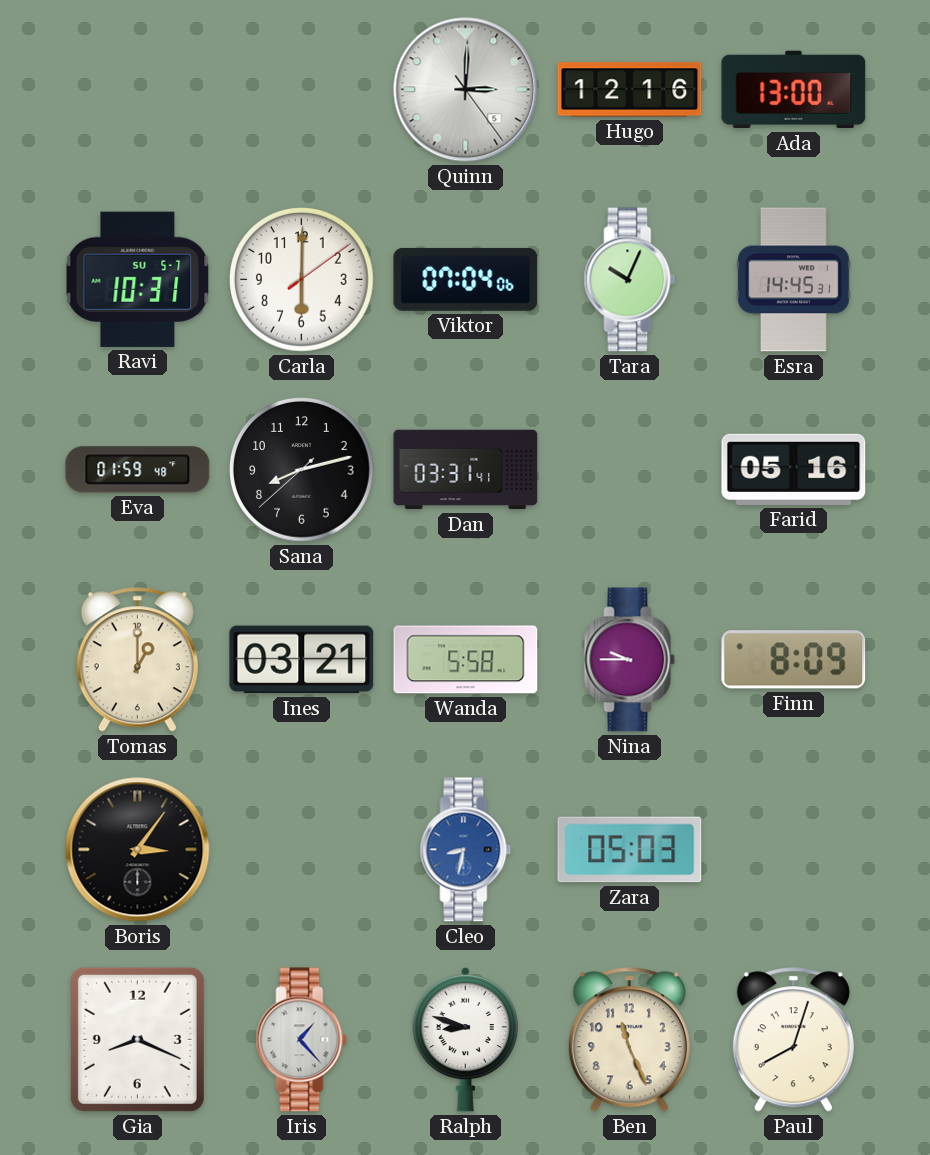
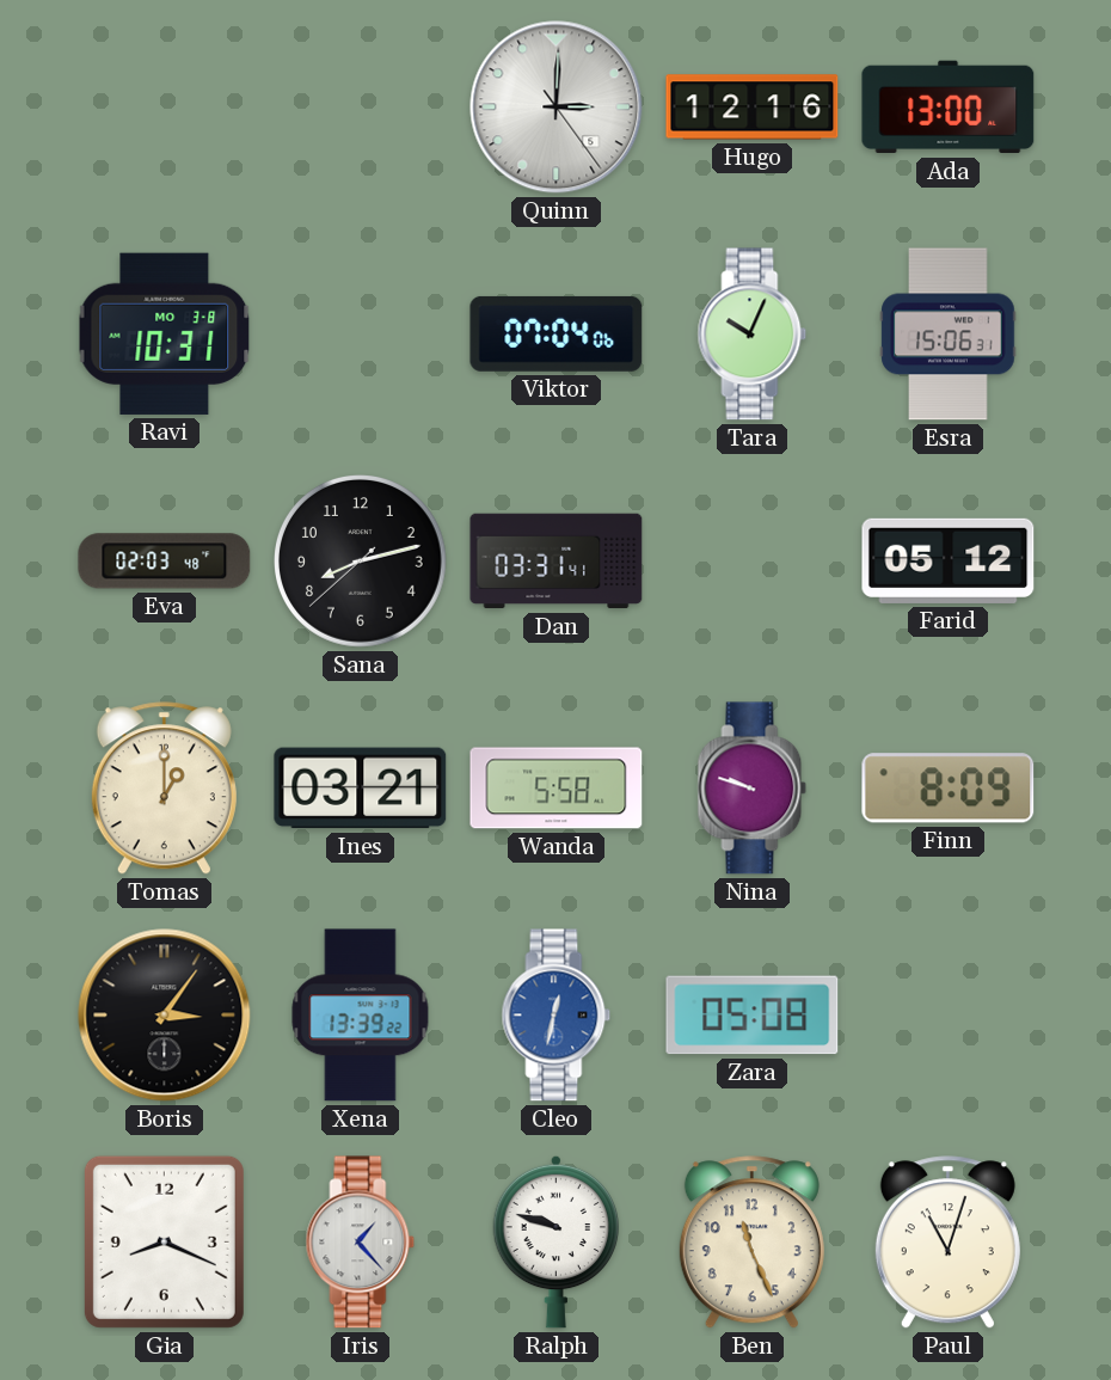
Ravi date: SU 5-7 -> MO 3-8
Carla: 6:00 -> none
Esra: 14:45 -> 15:06
Eva: 01:59 -> 02:03
Farid: 05:16 -> 05:12
Nina: 9:45 -> 9:48
Xena: none -> 13:39
Cleo: 8:32 -> 12:32
Zara: 05:03 -> 05:08
Ralph: 8:48 -> 9:48
Paul: 8:03 -> 11:03
